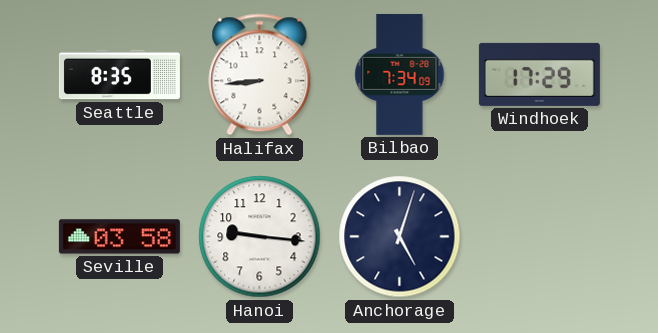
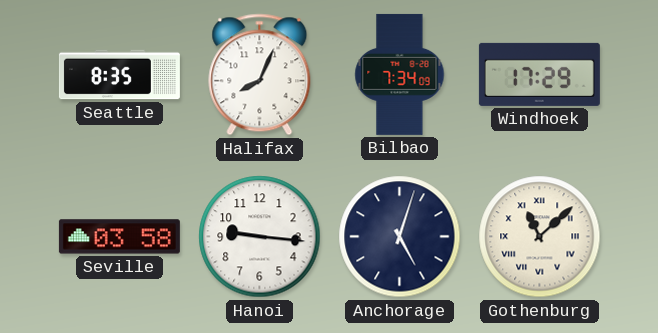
Halifax: 8:44 -> 8:04
Gothenburg: none -> 11:08
